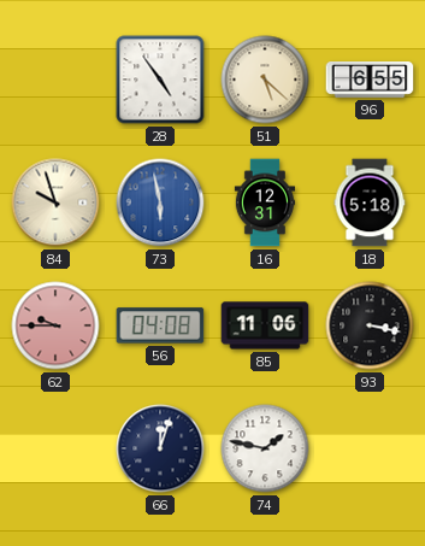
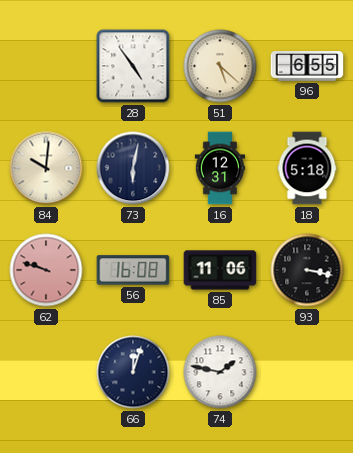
84: 9:57 -> 10:01
73: 5:58 -> 6:02
73 dial: blue -> navy
62: 9:45 -> 9:48
56: 04:08 -> 16:08
